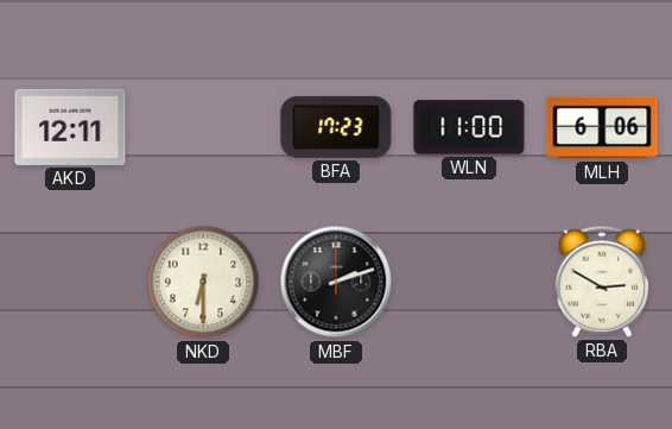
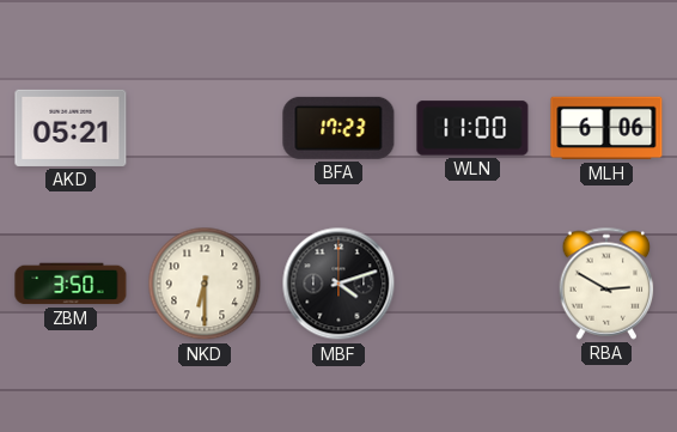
AKD: 12:11 -> 05:21
ZBM: none -> 3:50
MBF: 2:12 -> 4:12
